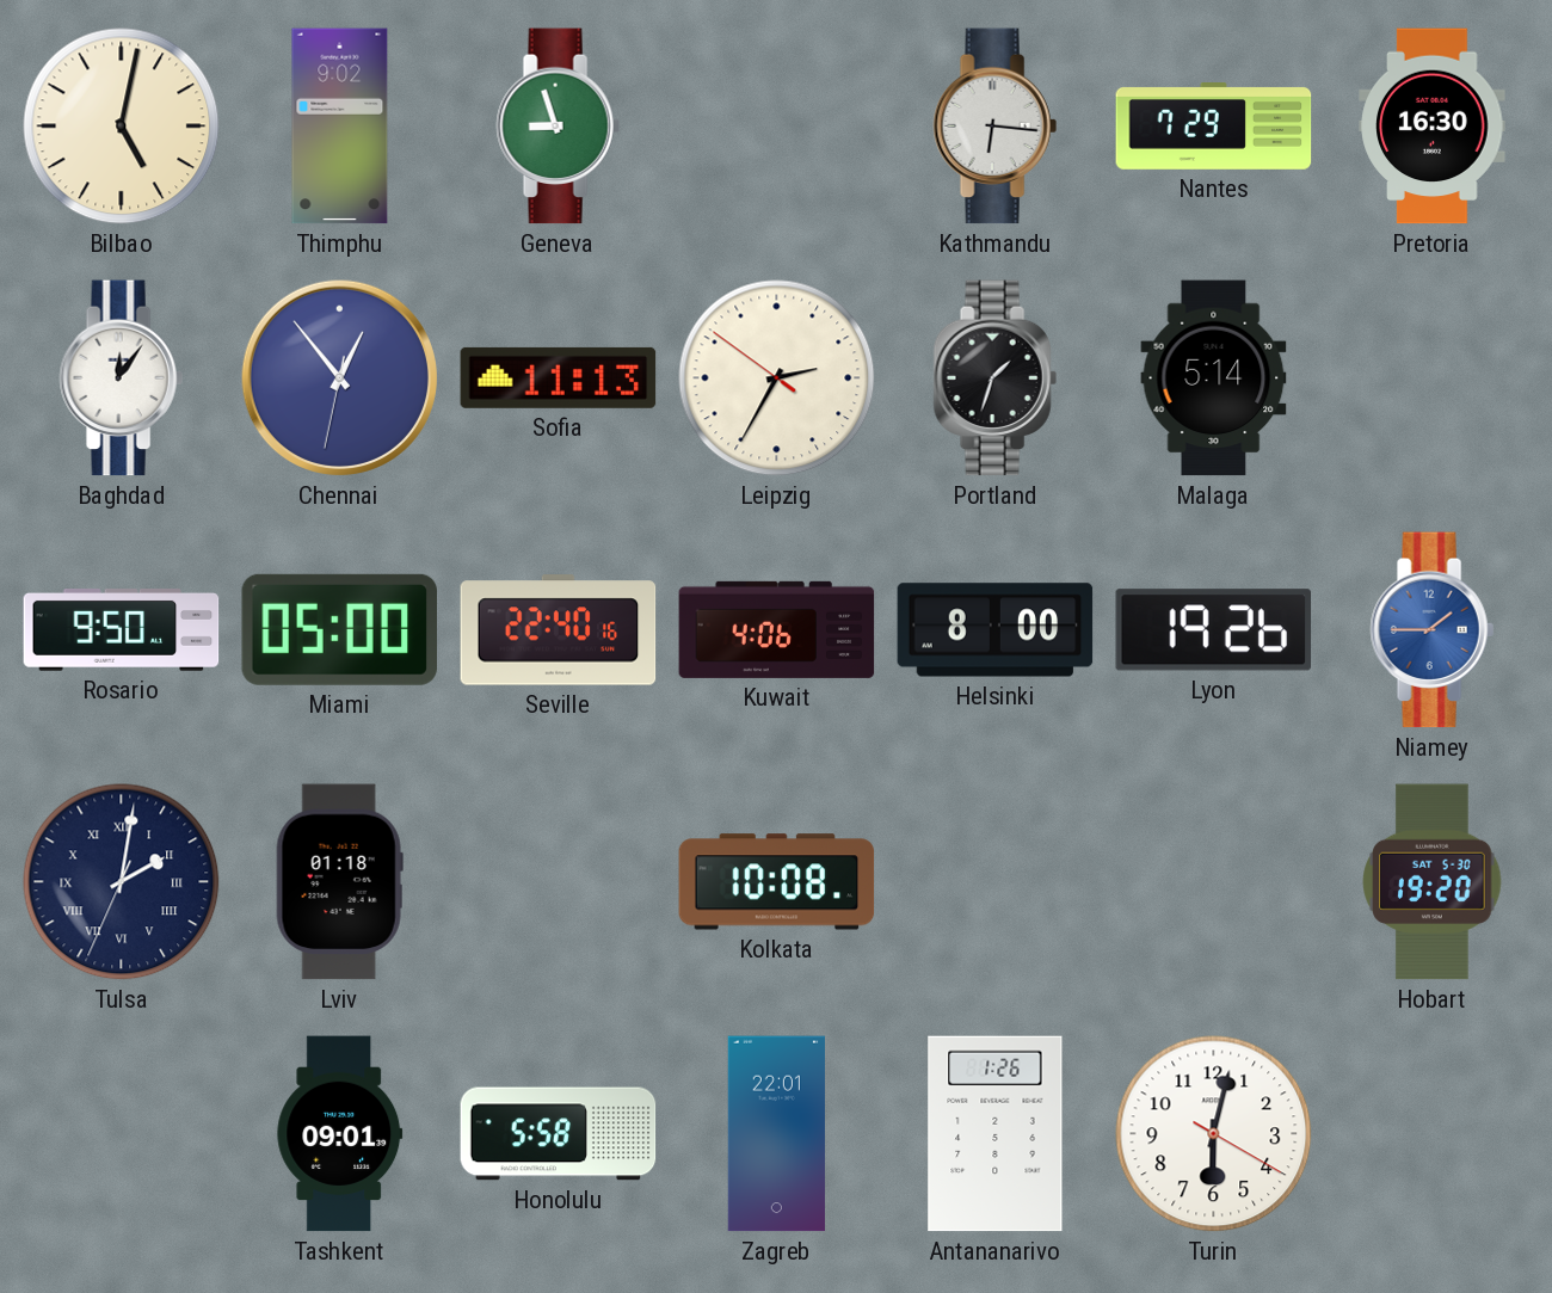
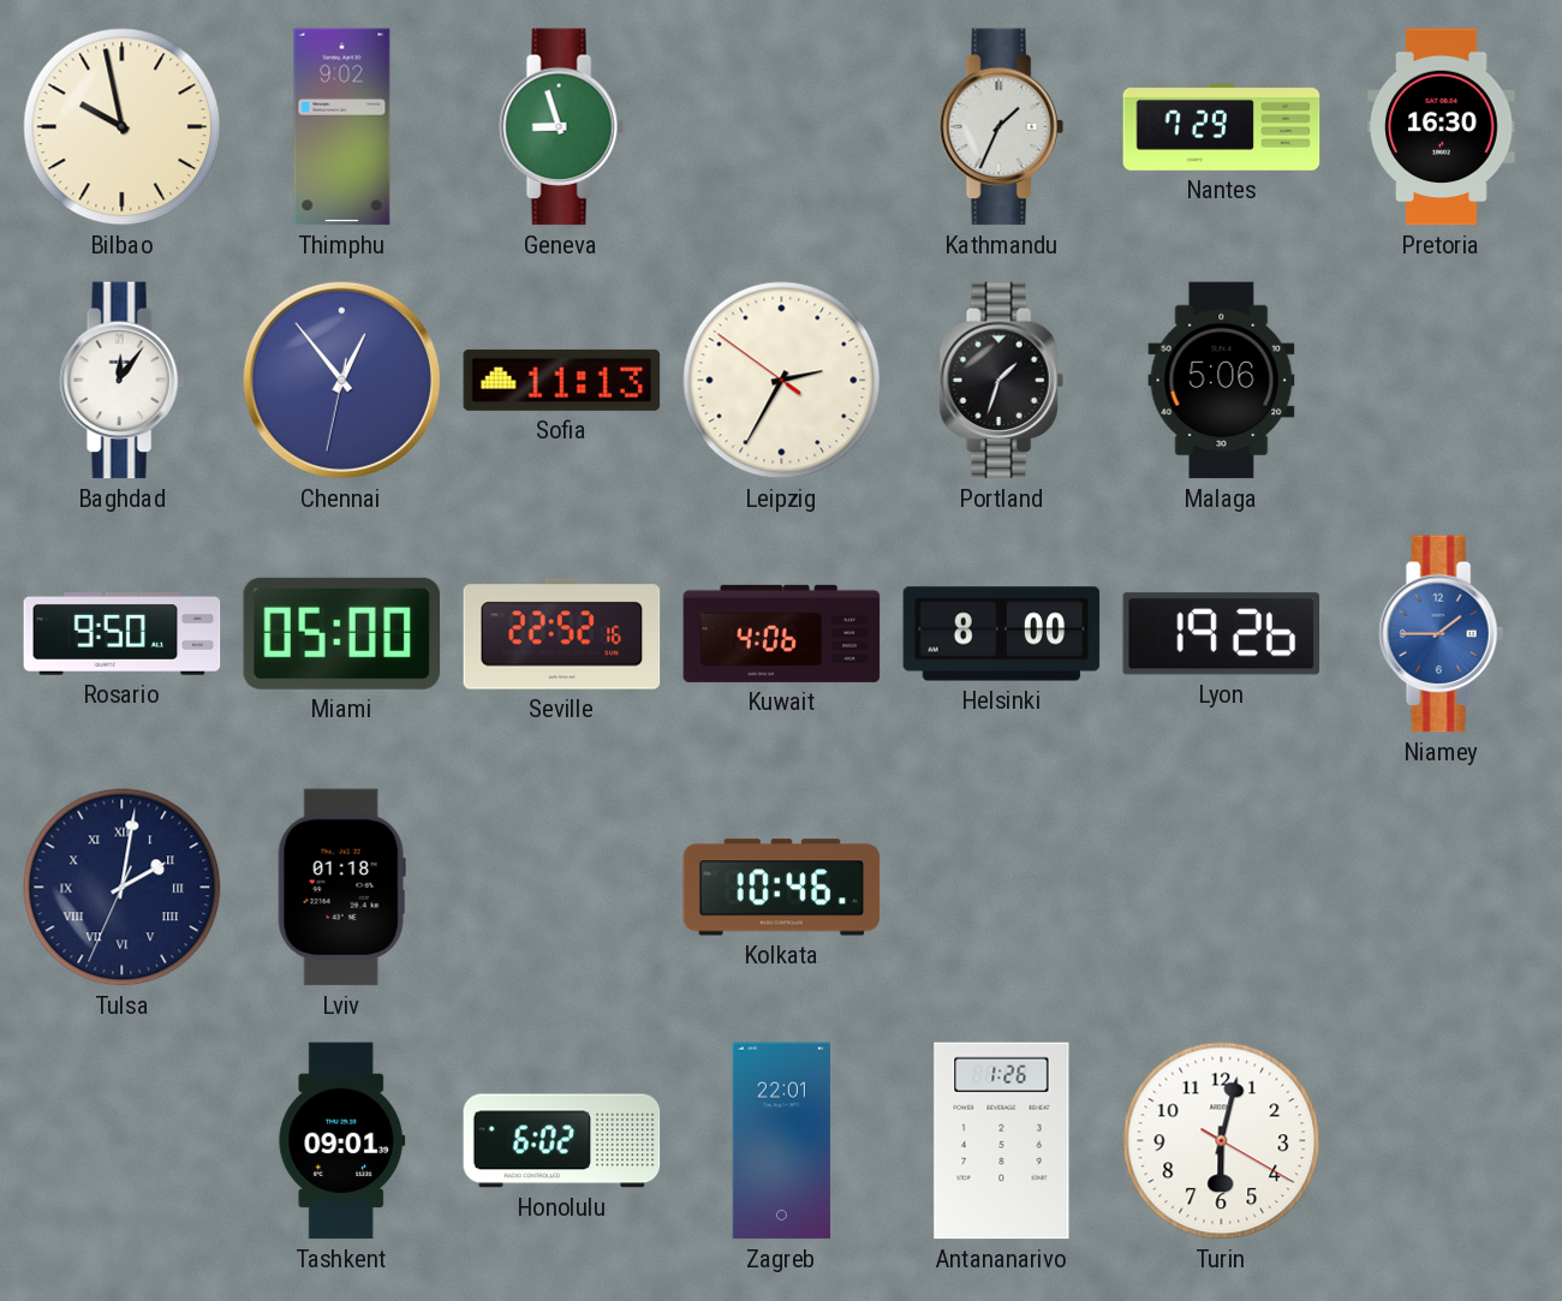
Bilbao: 5:02 -> 9:58
Kathmandu: 6:16 -> 1:34
Malaga: 5:14 -> 5:06
Seville: 22:40 -> 22:52
Kolkata: 10:08 -> 10:46
Hobart: 19:20 -> none
Honolulu: 5:58 -> 6:02
